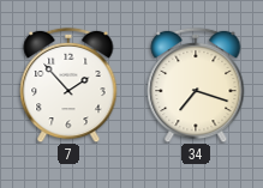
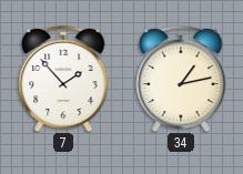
34: 7:18 -> 1:13
